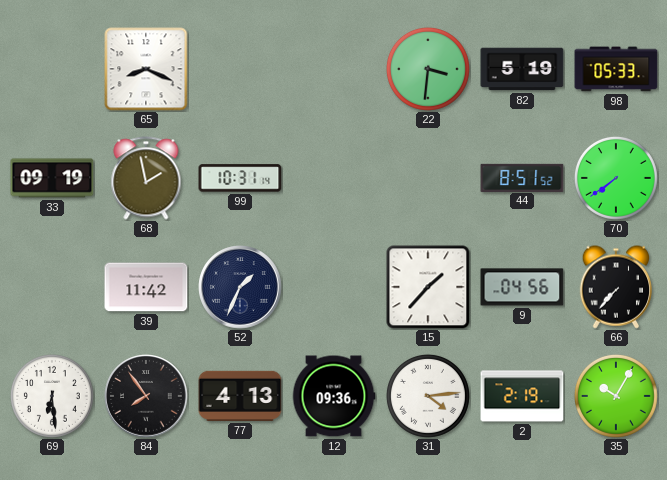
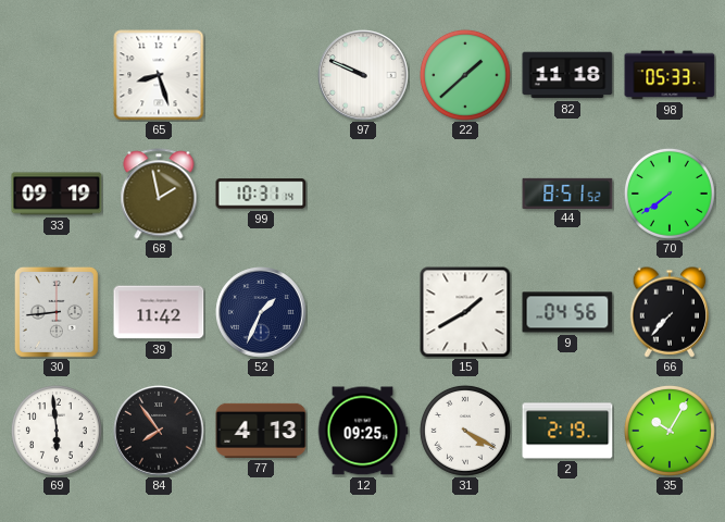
65: 8:19 -> 8:27
97: none -> 9:49
22: 3:31 -> 1:38
82: 5:19 -> 11:18
30: none -> 8:44
15: 1:37 -> 1:40
69: 6:29 -> 5:59
12: 09:36 -> 09:25
31: 4:14 -> 4:20
